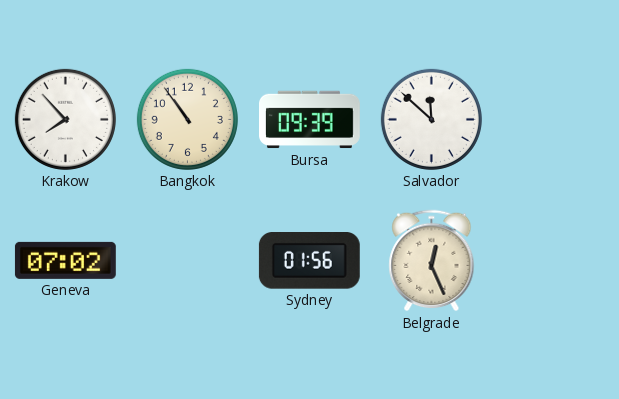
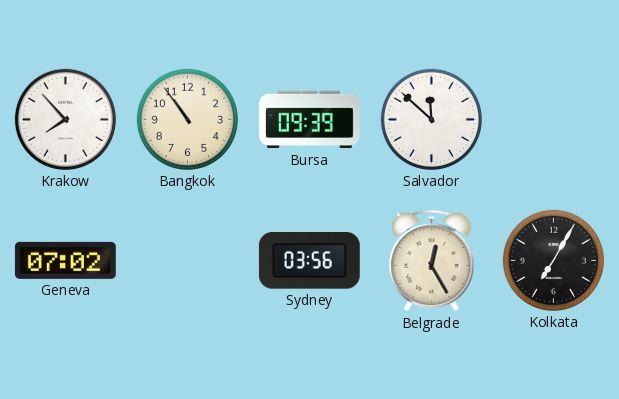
Sydney: 01:56 -> 03:56
Belgrade: 12:26 -> 12:25
Kolkata: none -> 7:05
